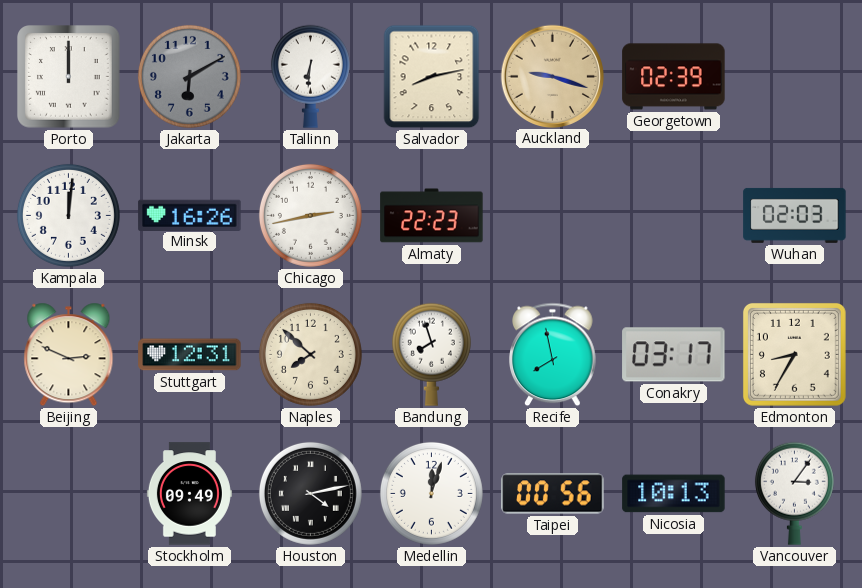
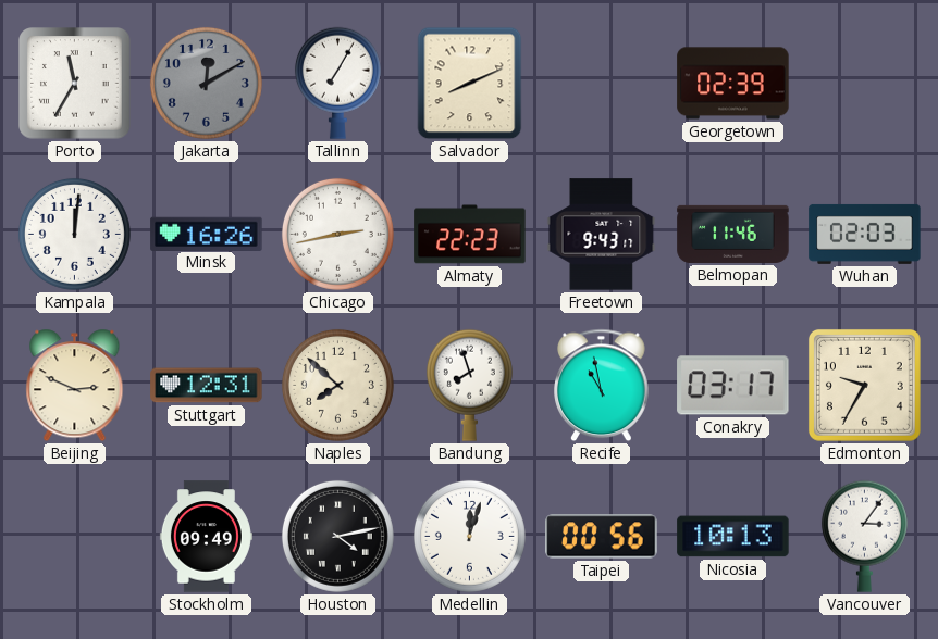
Porto: 12:00 -> 11:35
Jakarta: 6:10 -> 12:10
Tallinn: 6:31 -> 7:05
Salvador: 8:13 -> 8:11
Auckland: 9:18 -> none
Freetown: none -> 9:43
Belmopan: none -> 11:46
Recife: 7:58 -> 10:58
Edmonton: 8:35 -> 9:35
